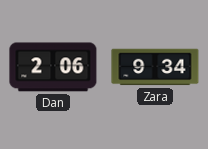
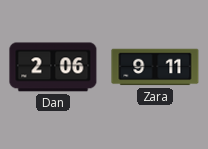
Zara: 9:34 -> 9:11
